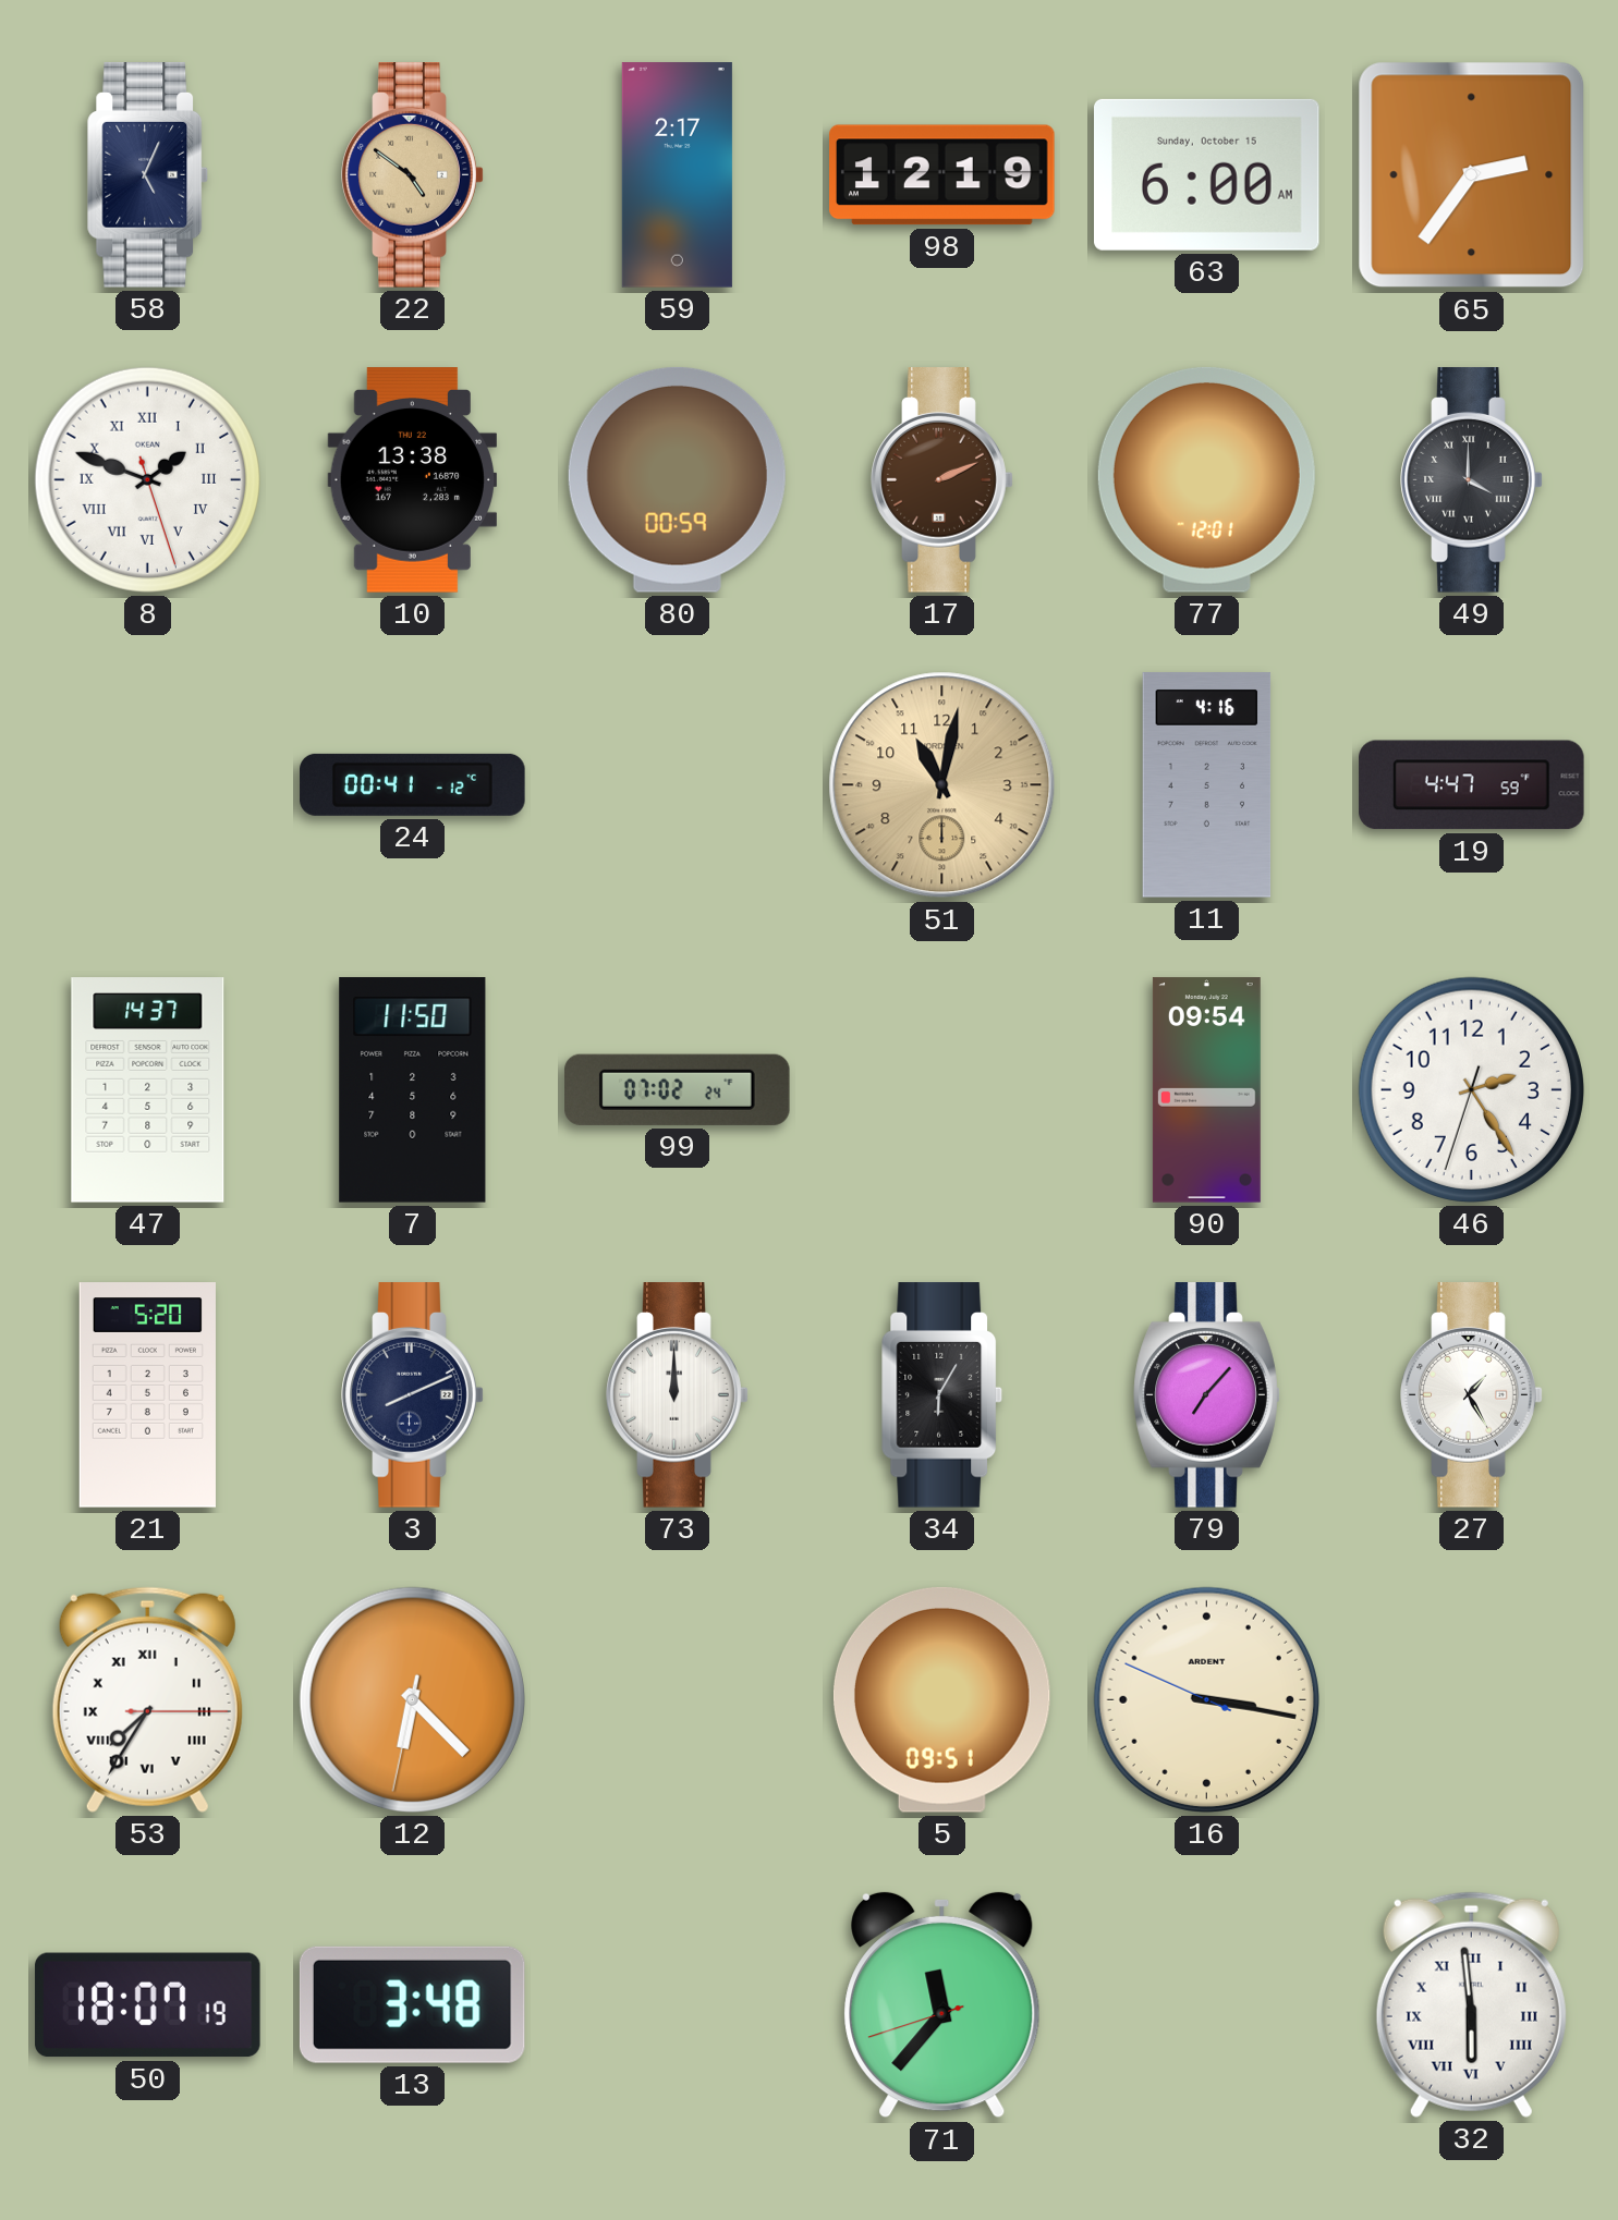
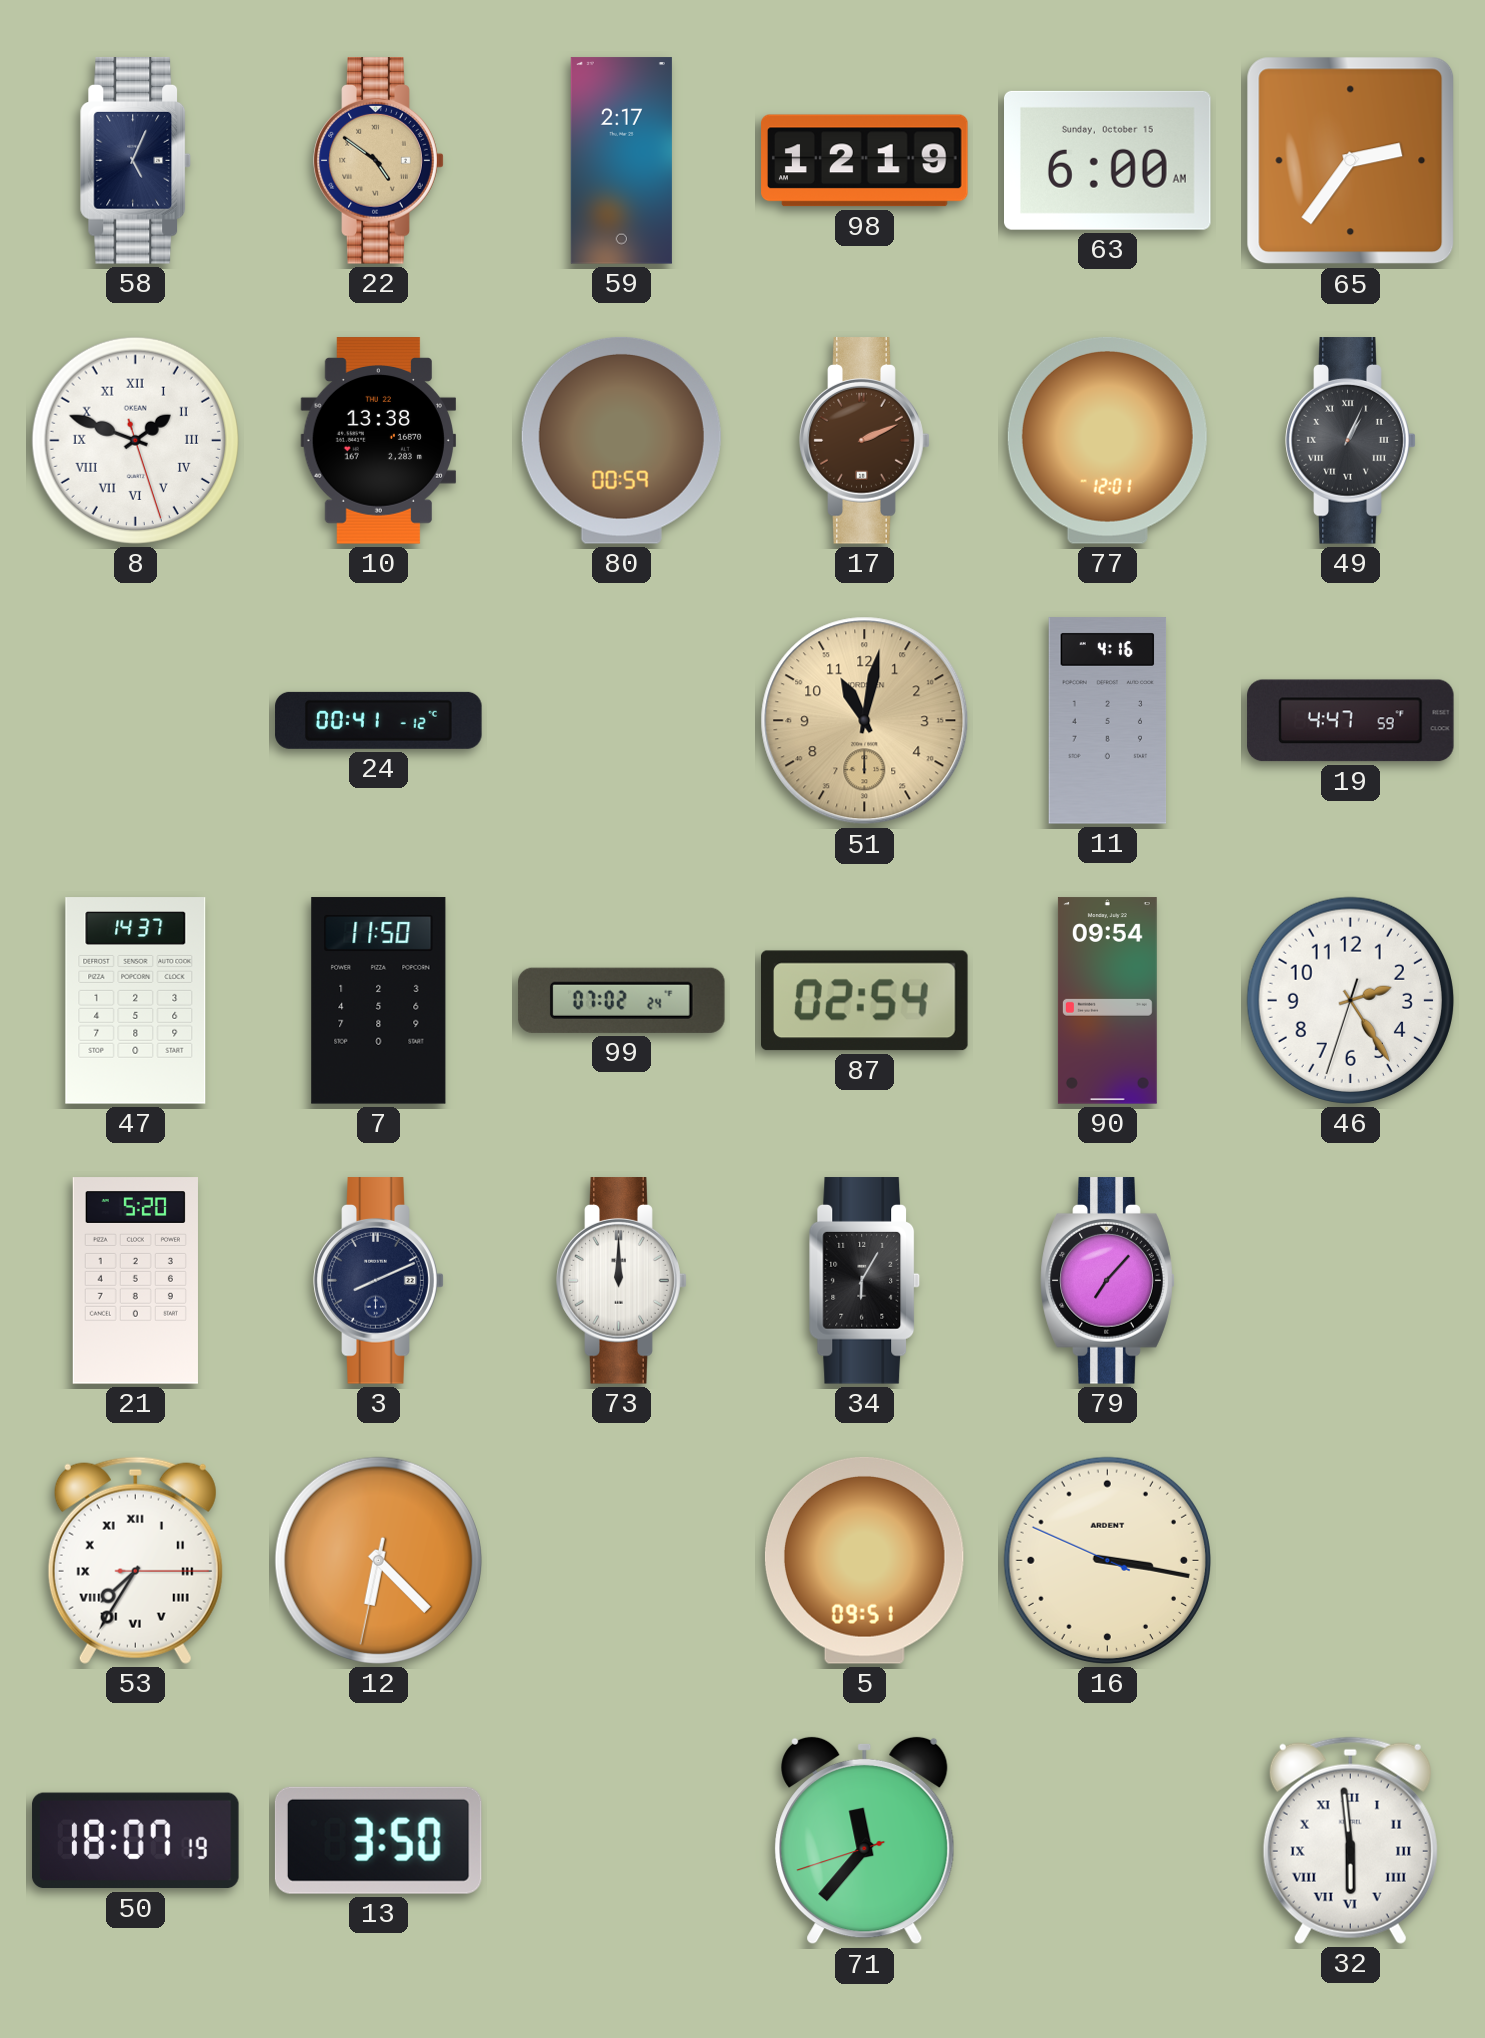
49: 4:00 -> 1:04
87: none -> 02:54
27: 1:25 -> none
13: 3:48 -> 3:50
